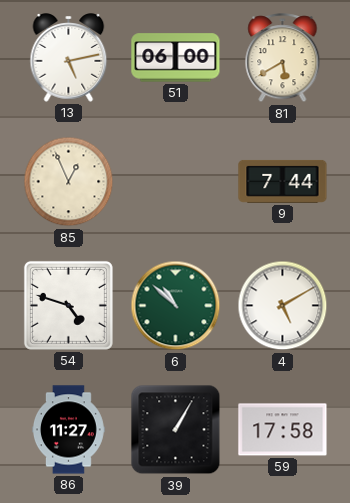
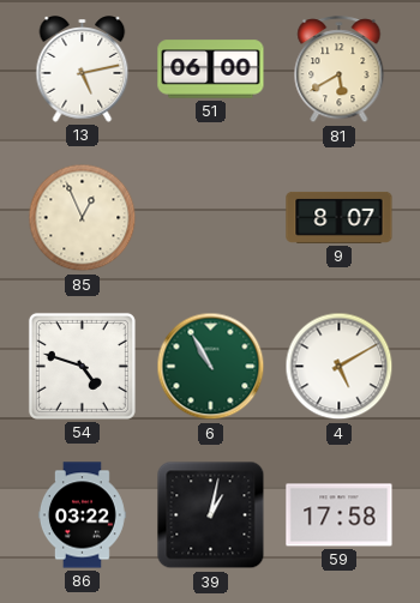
9: 7:44 -> 8:07
6: 10:52 -> 10:55
86: 11:27 -> 03:22
39: 1:05 -> 1:02
